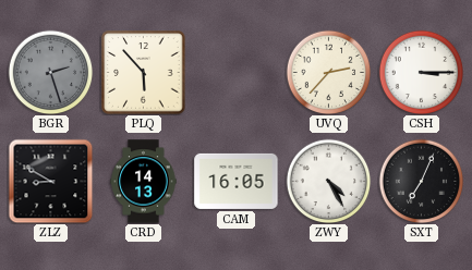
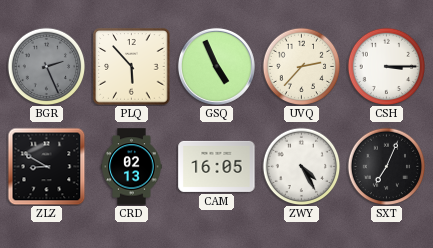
BGR: 2:27 -> 2:26
GSQ: none -> 4:56
CRD: 14:13 -> 02:13
